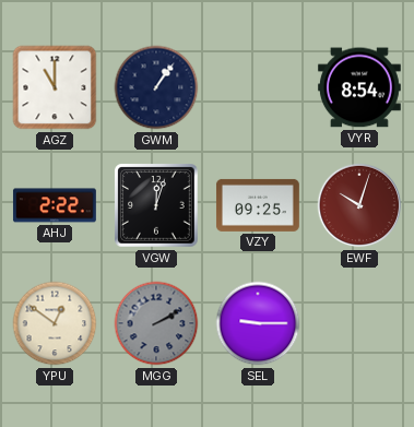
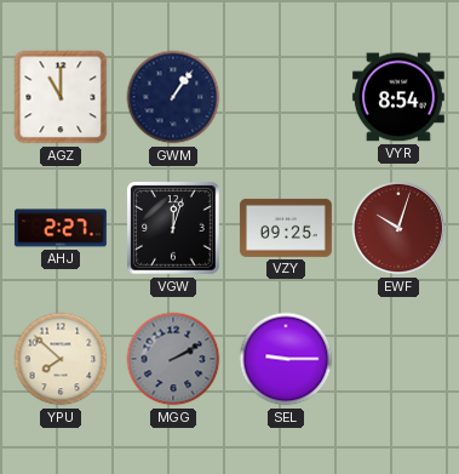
AHJ: 2:22 -> 2:27
YPU: 12:51 -> 7:52
